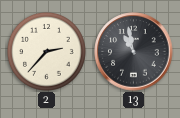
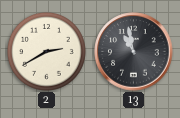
2: 2:37 -> 2:40
